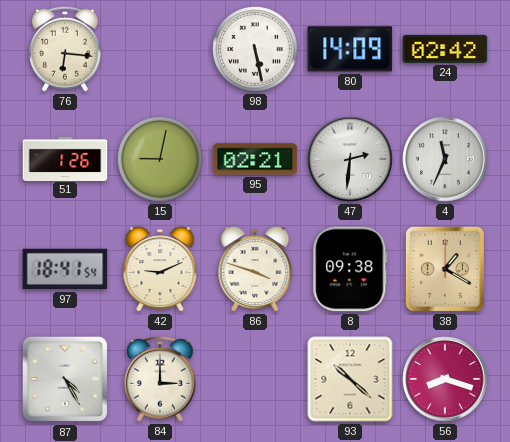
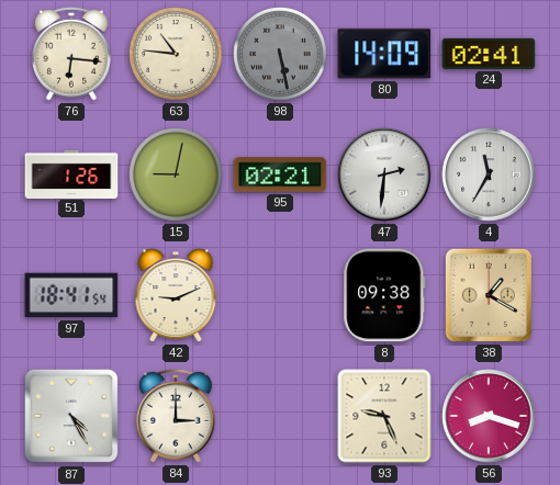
63: none -> 10:46
98 dial: white -> grey
24: 02:42 -> 02:41
4: 11:34 -> 11:35
86: 3:48 -> none
93: 10:22 -> 9:26
